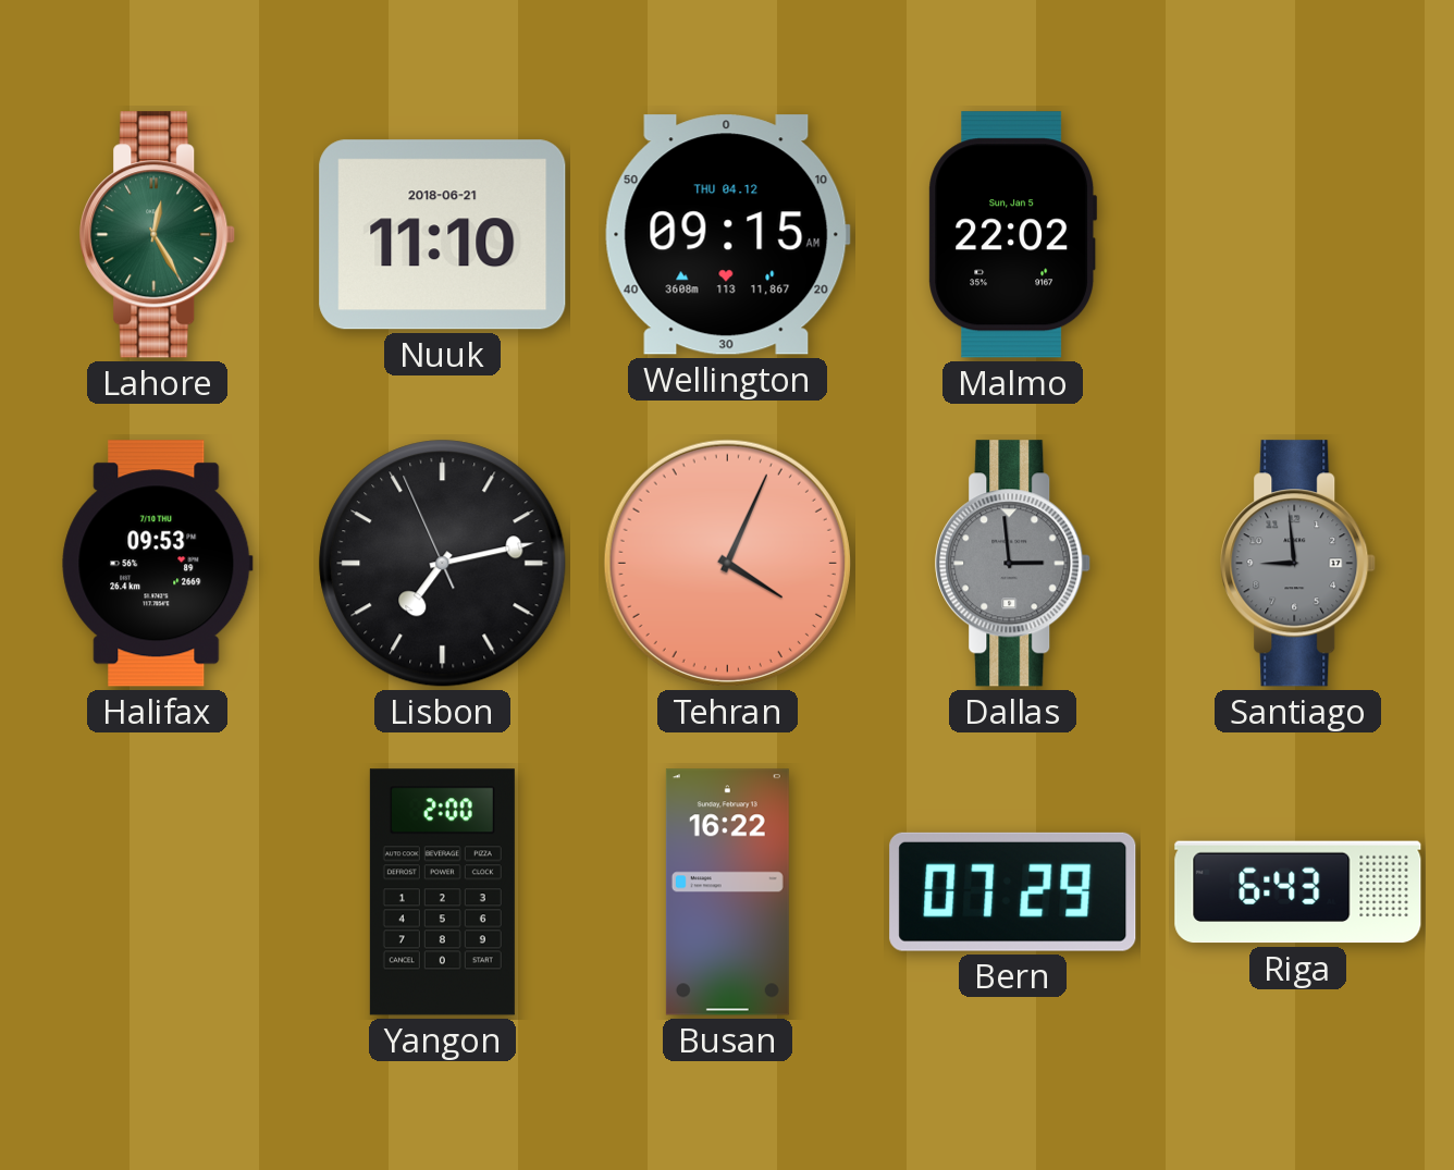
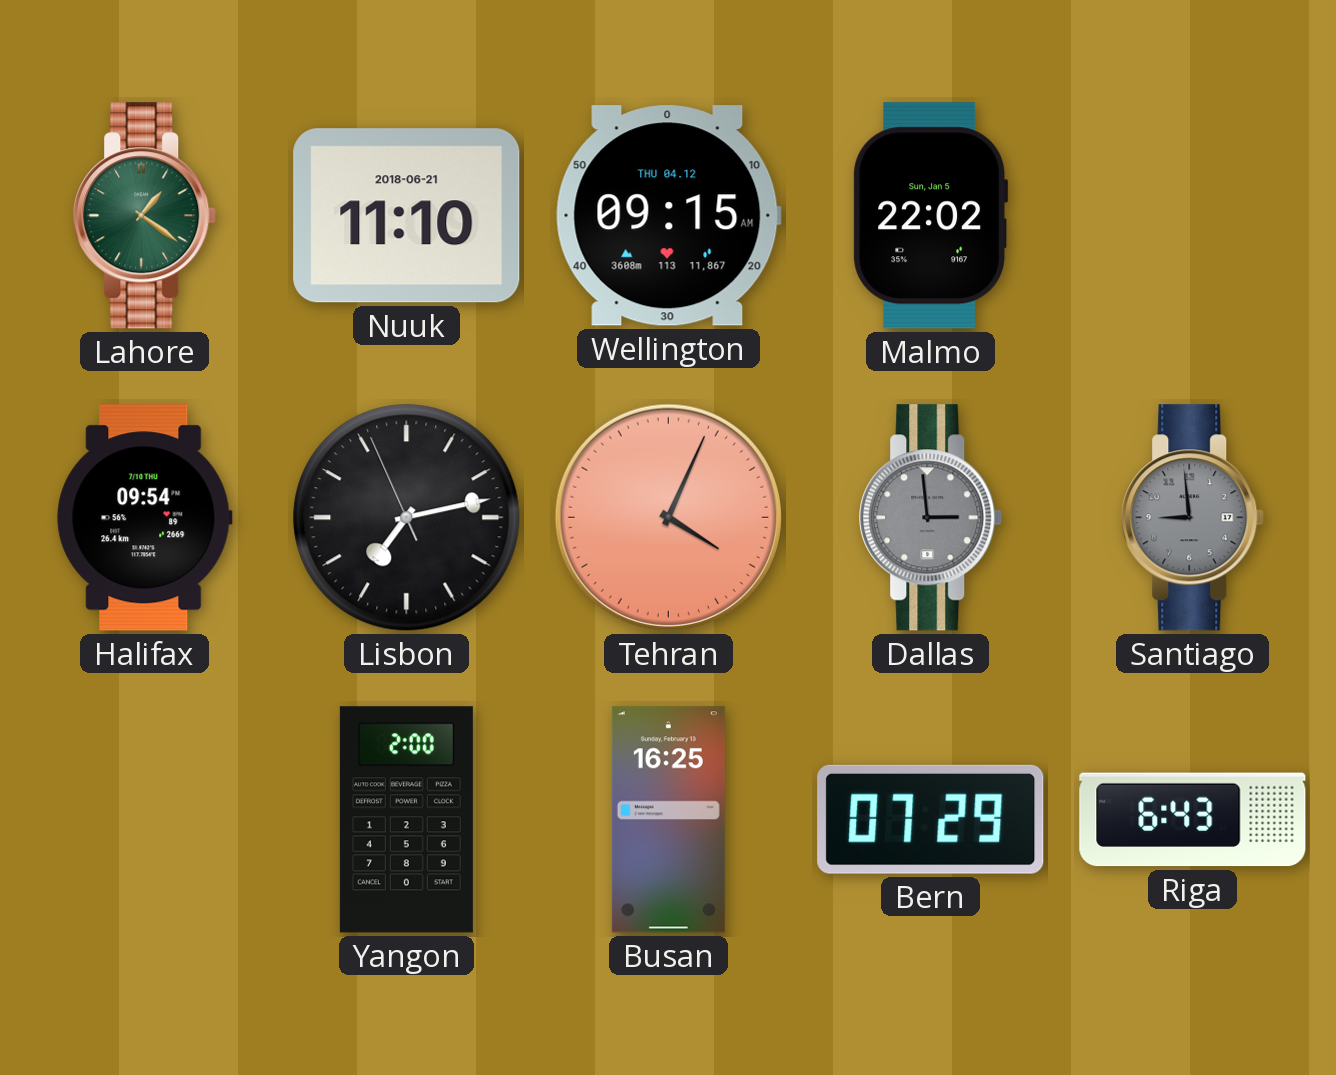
Lahore: 12:25 -> 1:21
Halifax: 09:53 -> 09:54
Busan: 16:22 -> 16:25
